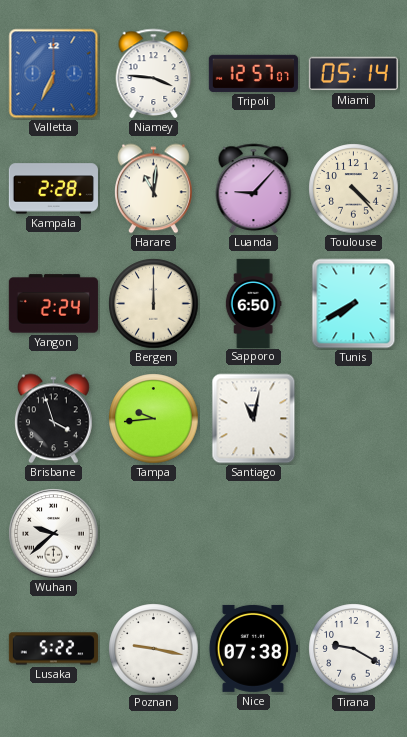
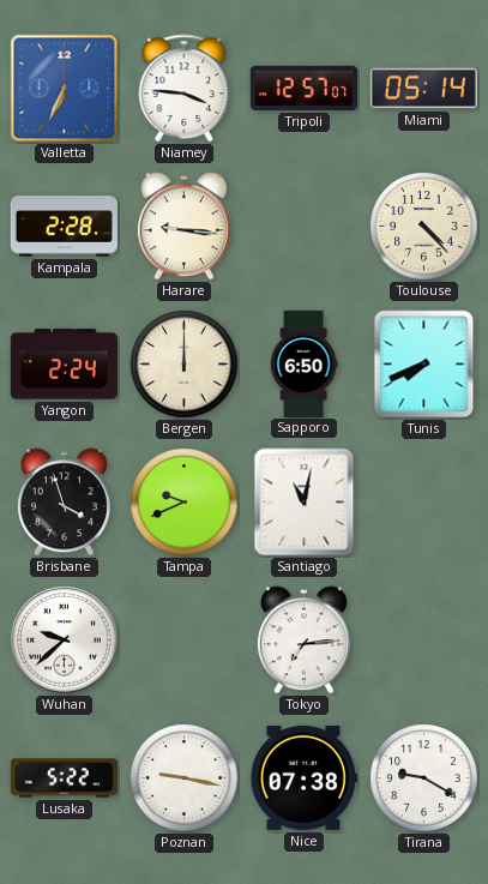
Harare: 11:01 -> 9:16
Luanda: 9:07 -> none
Tunis: 7:40 -> 7:41
Tampa: 9:44 -> 9:41
Tokyo: none -> 7:14
